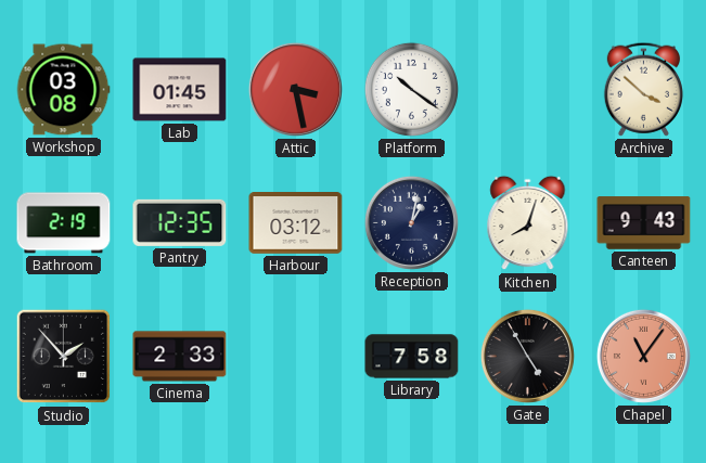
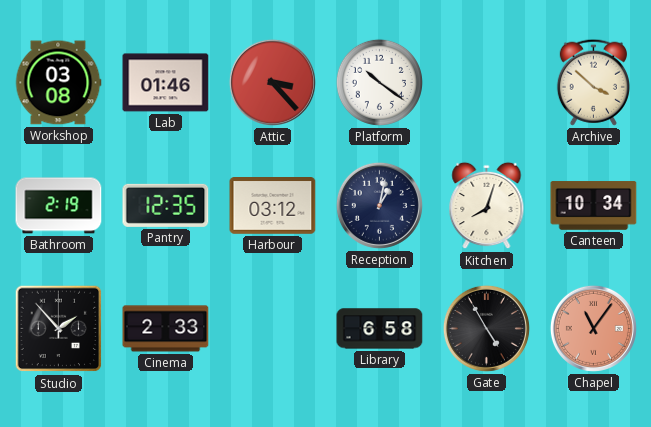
Lab: 01:45 -> 01:46
Attic: 3:28 -> 3:23
Canteen: 9:43 -> 10:34
Library: 7:58 -> 6:58
